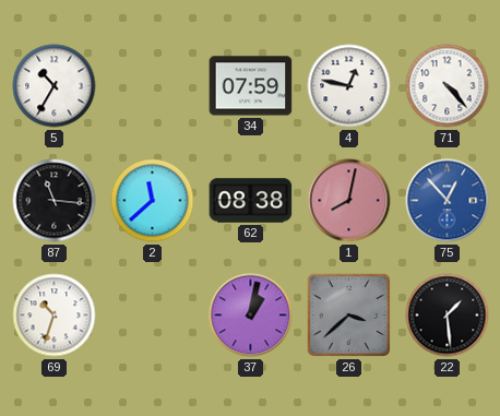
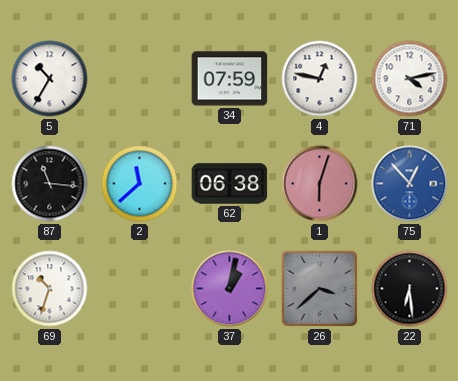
71: 4:23 -> 4:13
62: 08:38 -> 06:38
1: 8:02 -> 6:03
22: 1:29 -> 6:29
